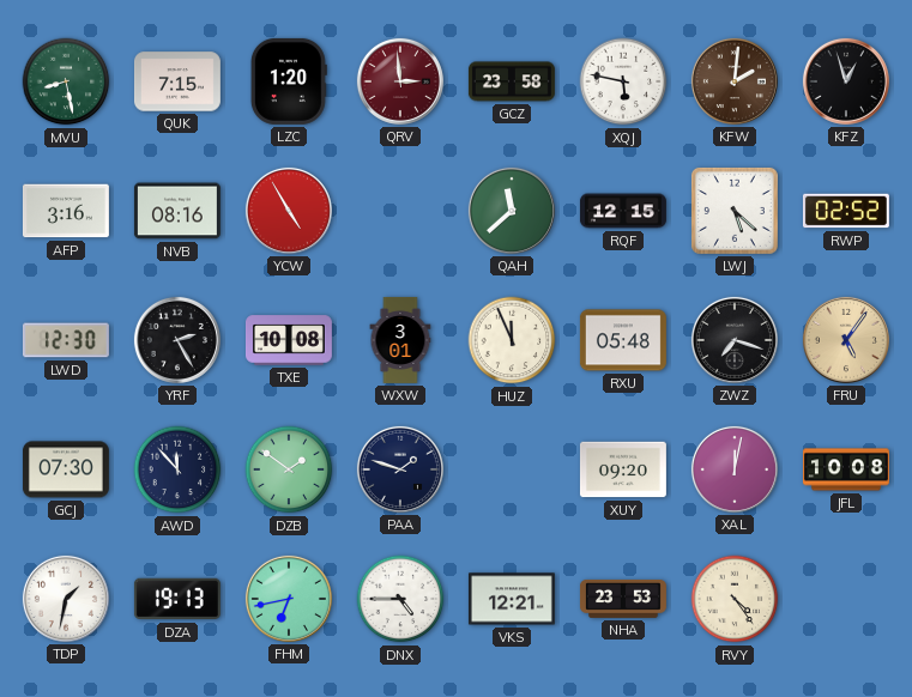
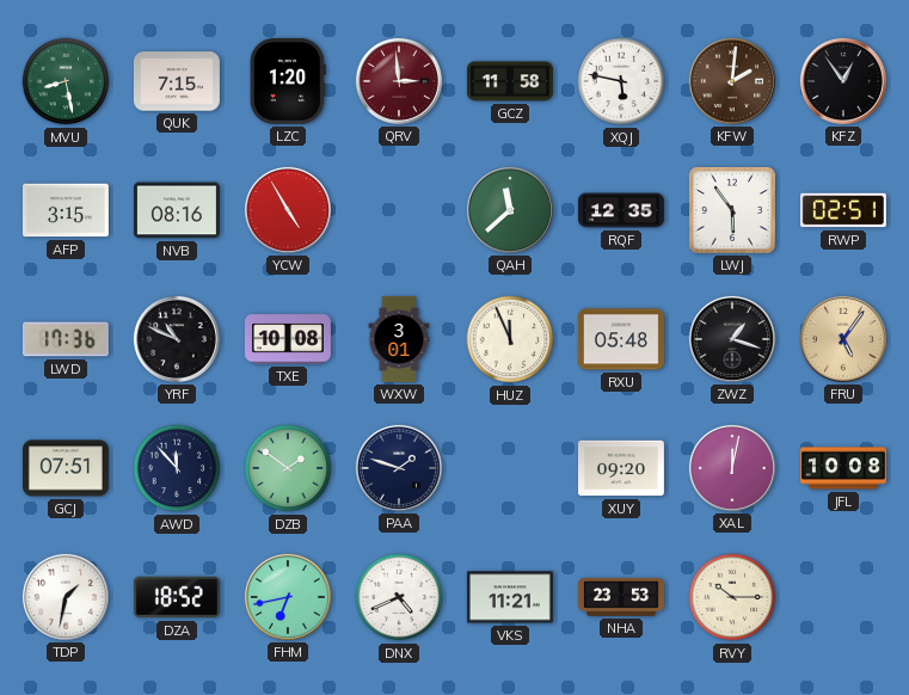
GCZ: 23:58 -> 11:58
KFZ: 12:57 -> 12:54
AFP: 3:16 -> 3:15
RQF: 12:15 -> 12:35
LWJ: 5:22 -> 5:54
RWP: 02:52 -> 02:51
LWD: 12:30 -> 17:36
YRF: 2:25 -> 10:49
ZWZ: 7:18 -> 1:18
GCJ: 07:30 -> 07:51
DZA: 19:13 -> 18:52
DNX: 4:45 -> 4:41
VKS: 12:21 -> 11:21
RVY: 4:24 -> 10:15
